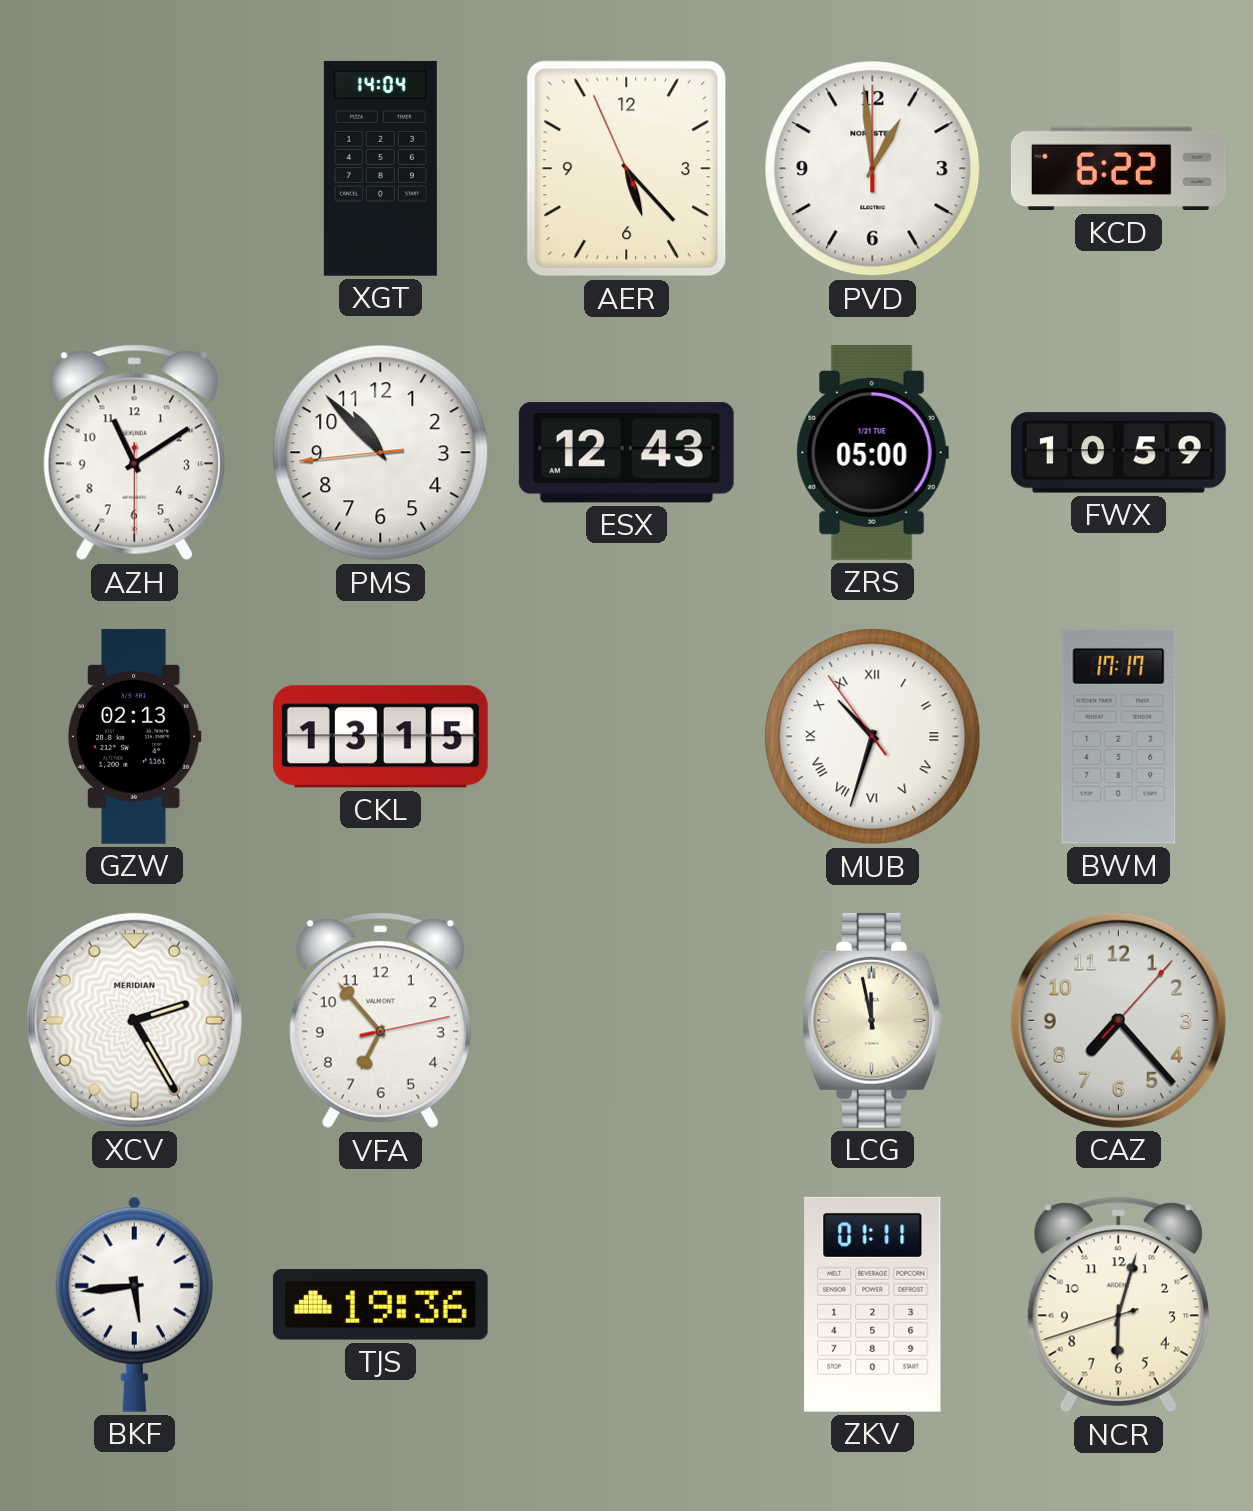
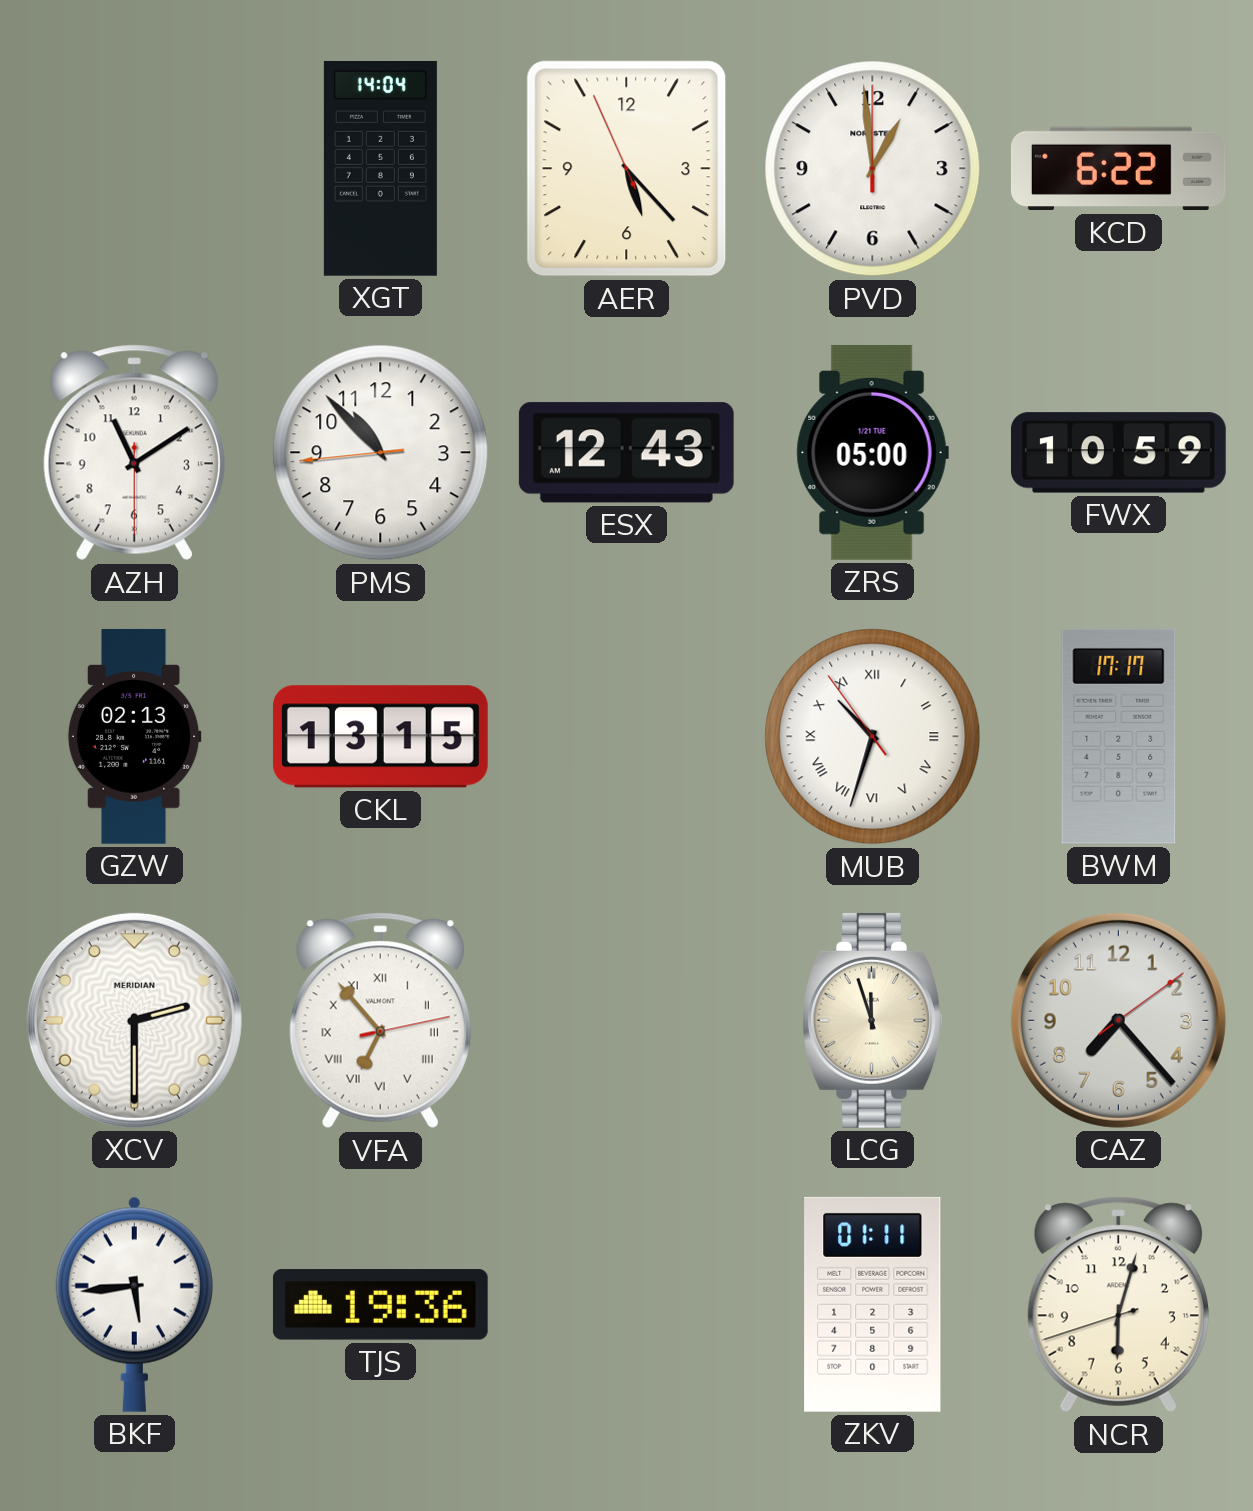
XCV: 2:25 -> 2:30
VFA numerals: Arabic -> Roman
LCG: 11:58 -> 11:57
CAZ: 7:23:07 -> 7:23:09
